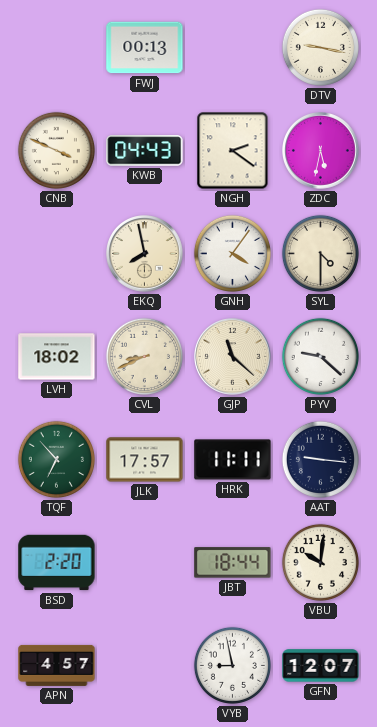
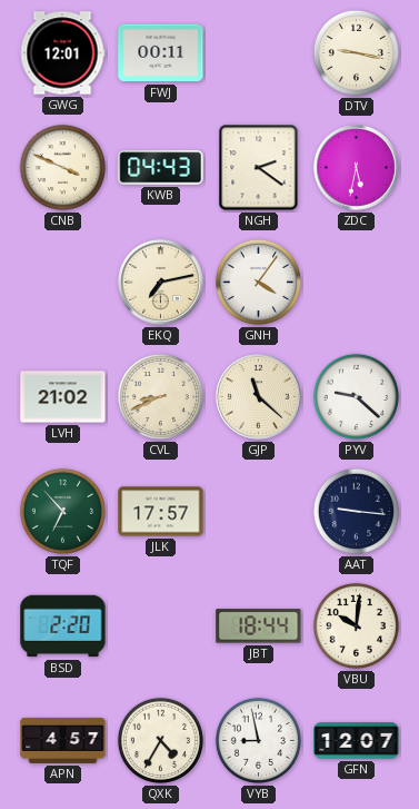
GWG: none -> 12:01
FWJ: 00:13 -> 00:11
EKQ: 7:58 -> 7:13
SYL: 4:30 -> none
LVH: 18:02 -> 21:02
HRK: 11:11 -> none
QXK: none -> 4:35
